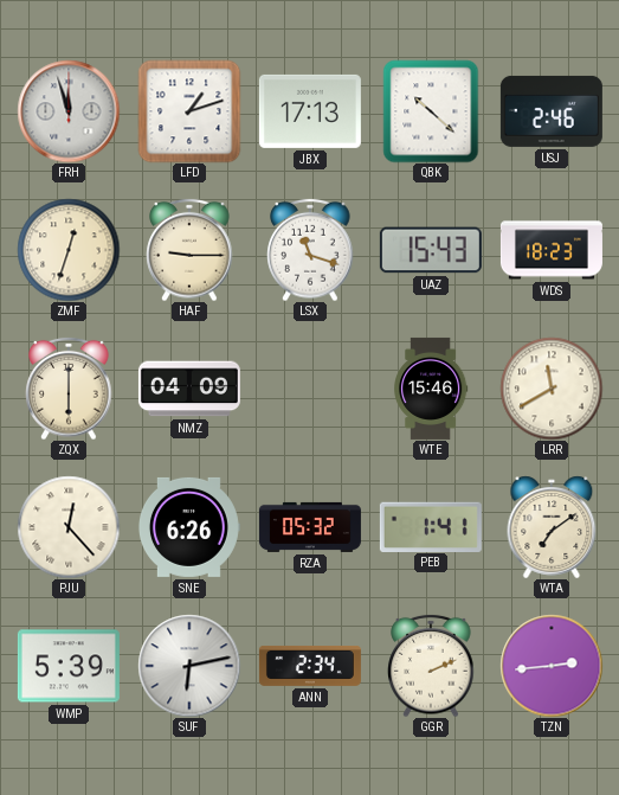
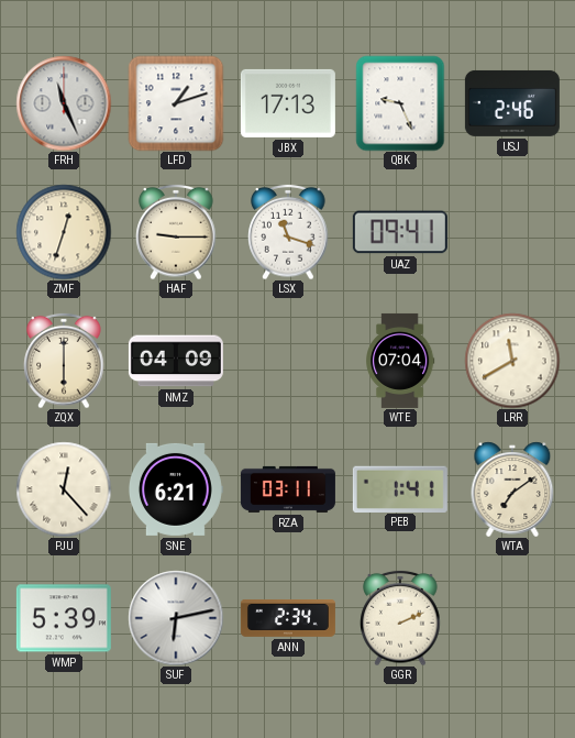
FRH: 11:57 -> 11:26
QBK: 10:22 -> 9:26
UAZ: 15:43 -> 09:41
WDS: 18:23 -> none
WTE: 15:46 -> 07:04
SNE: 6:26 -> 6:21
RZA: 05:32 -> 03:11
TZN: 2:44 -> none
